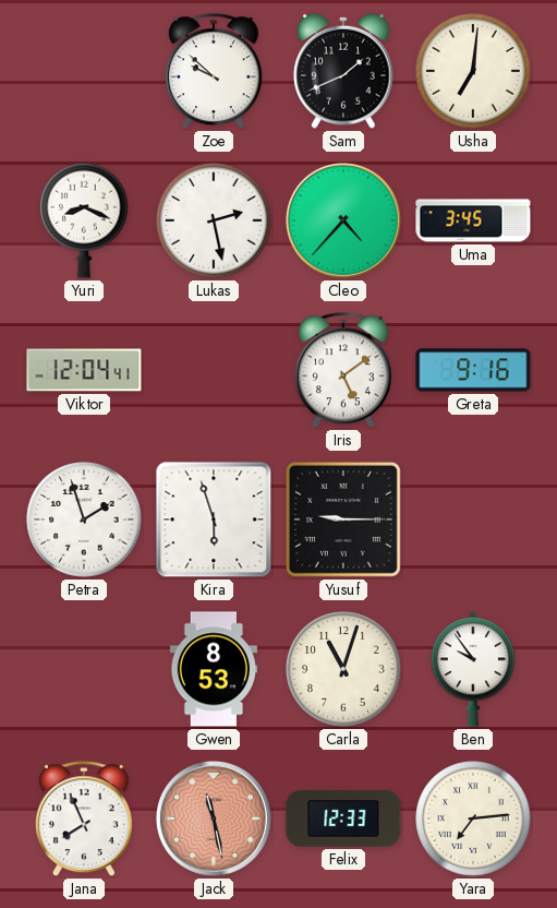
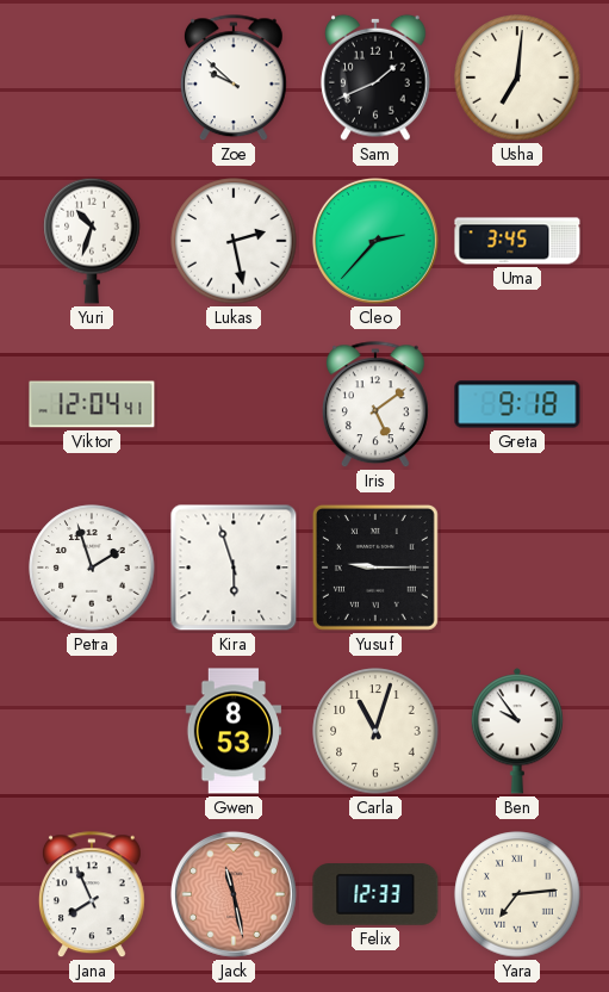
Yuri: 8:19 -> 10:33
Cleo: 4:37 -> 2:37
Greta: 9:16 -> 9:18
